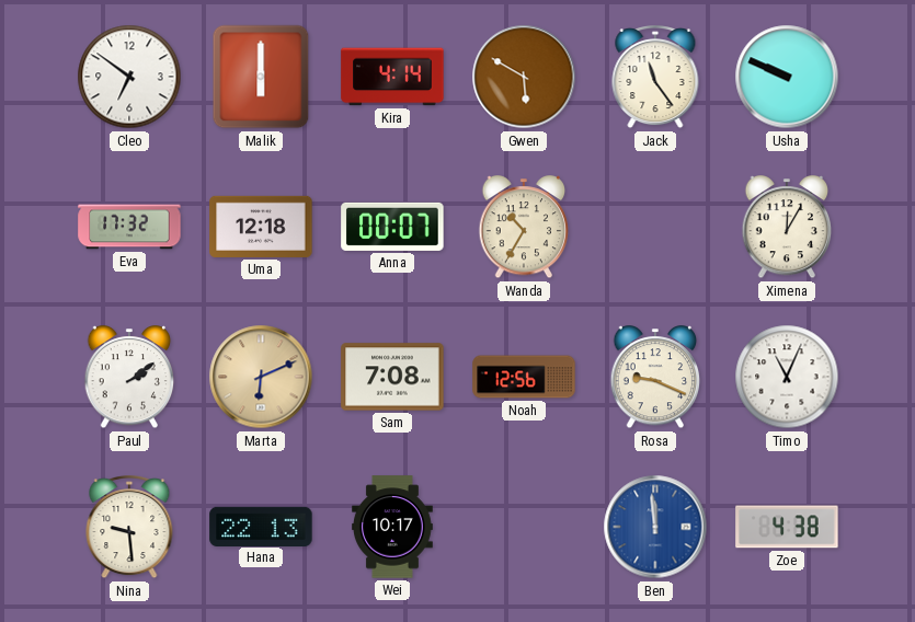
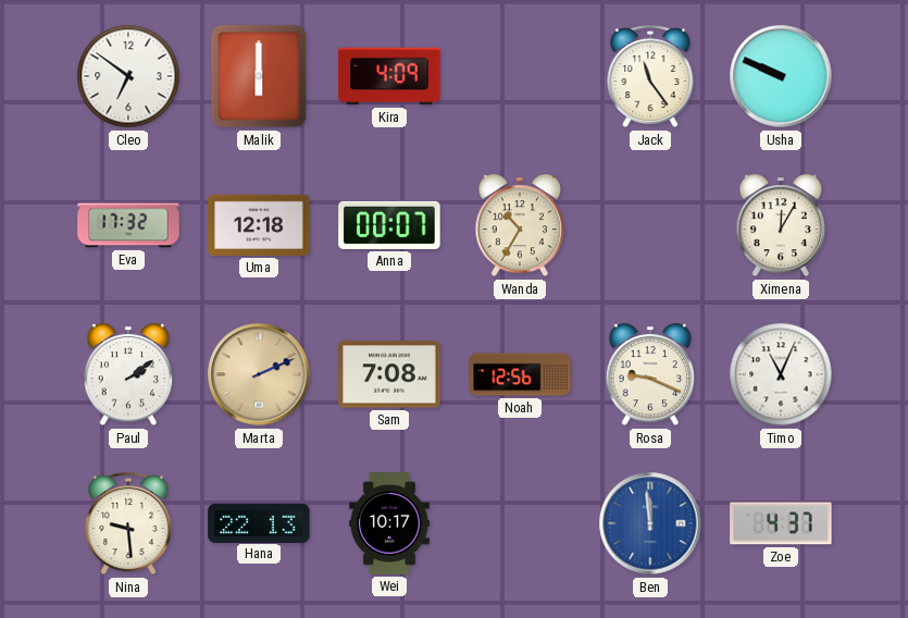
Kira: 4:14 -> 4:09
Gwen: 5:50 -> none
Marta: 6:11 -> 2:11
Zoe: 4:38 -> 4:37
